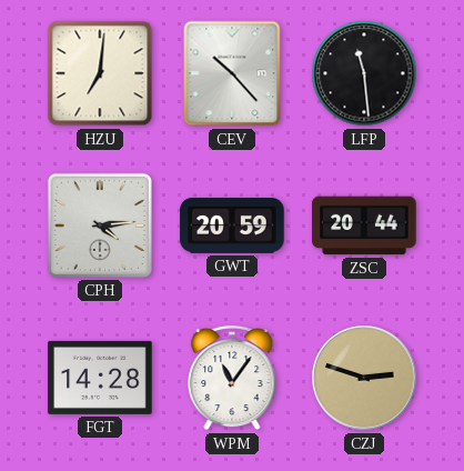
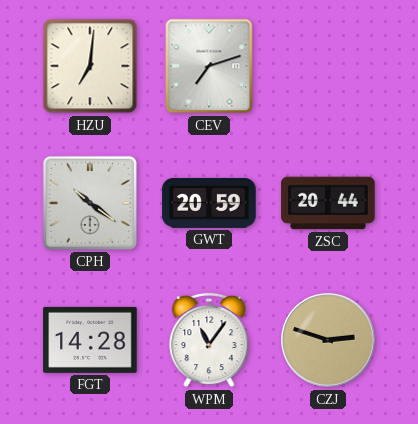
CEV: 10:23 -> 7:12
LFP: 11:29 -> none
CPH: 4:14 -> 10:21
